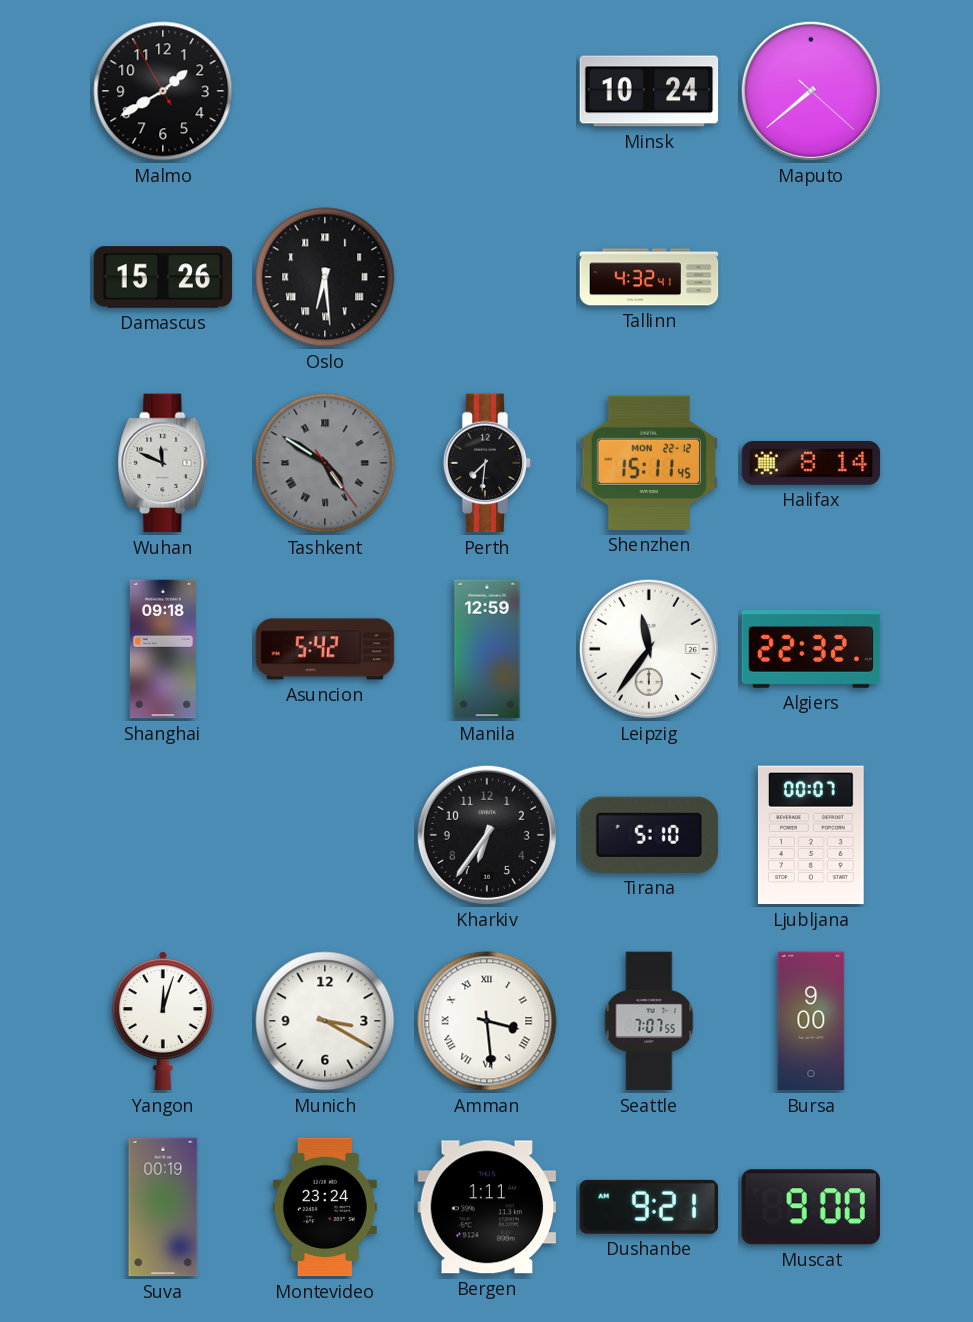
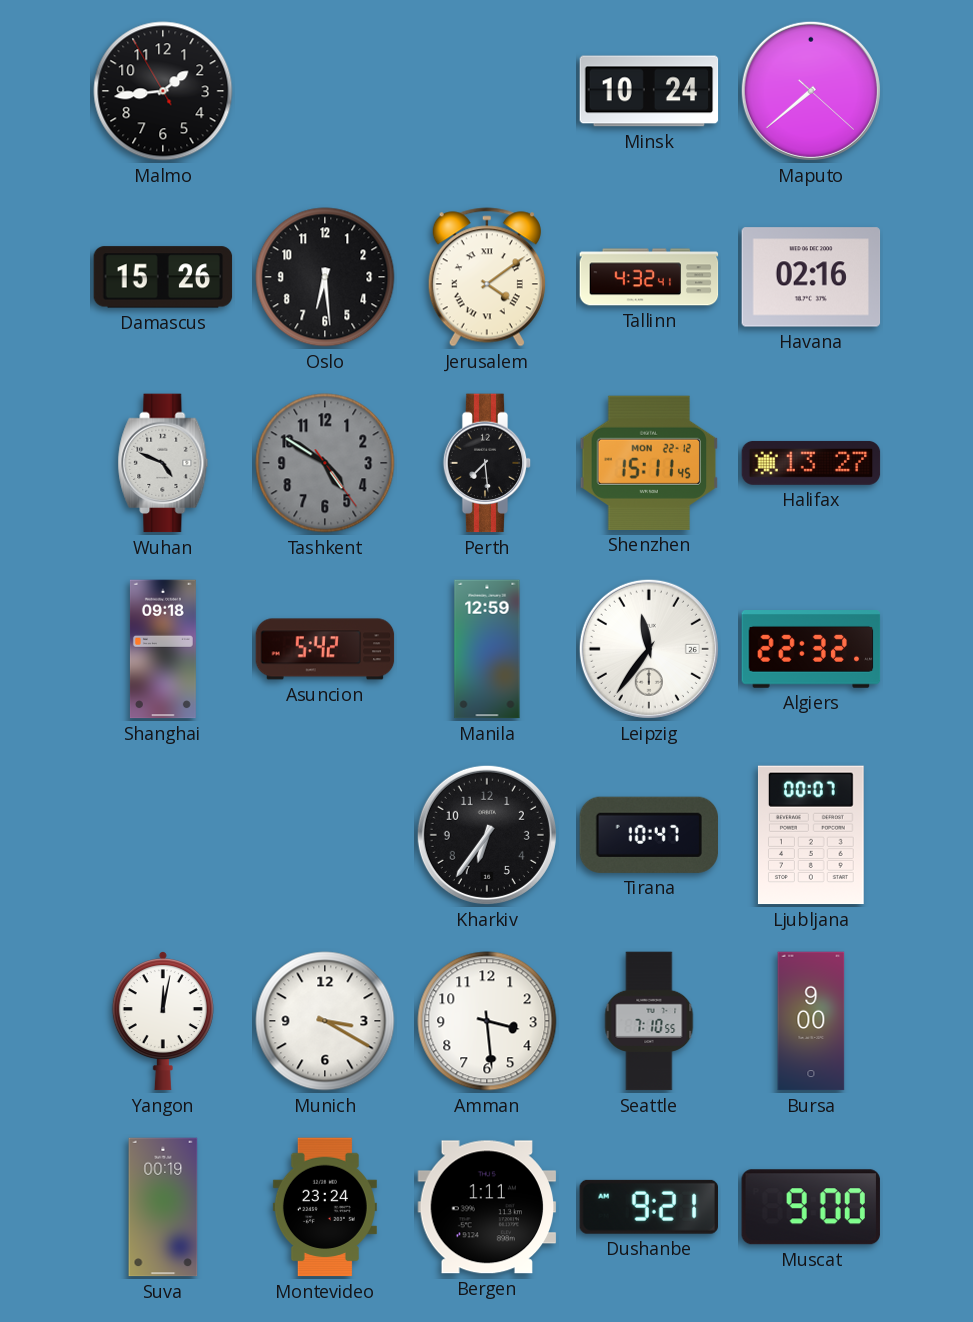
Malmo: 1:39 -> 1:43
Oslo numerals: Roman -> Arabic
Jerusalem: none -> 4:09
Havana: none -> 02:16
Wuhan: 11:49 -> 4:49
Tashkent numerals: Roman -> Arabic
Perth: 7:31 -> 7:29
Halifax: 8:14 -> 13:27
Tirana: 5:10 -> 10:47
Yangon: 12:03 -> 12:02
Amman numerals: Roman -> Arabic
Seattle: 7:07 -> 7:10
